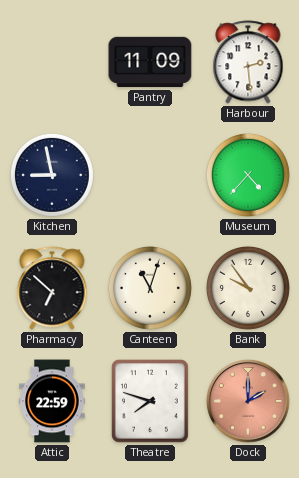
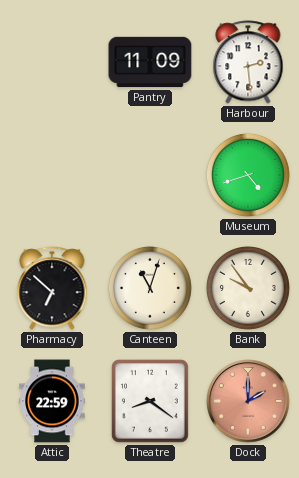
Kitchen: 8:58 -> none
Museum: 4:37 -> 4:42
Theatre: 7:48 -> 8:21
